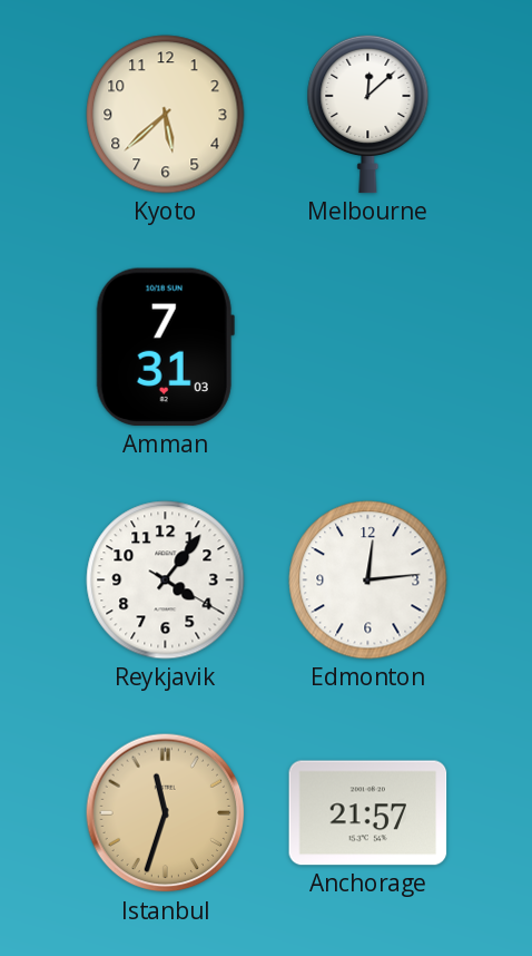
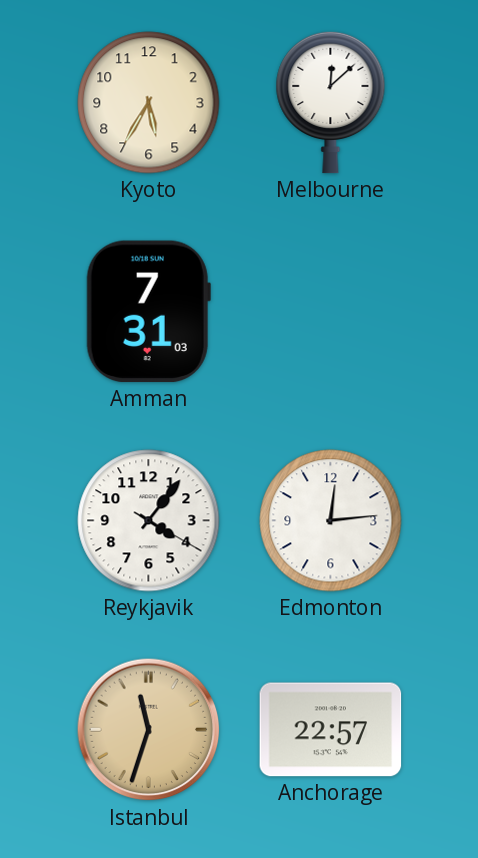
Kyoto: 5:38 -> 5:35
Anchorage: 21:57 -> 22:57
